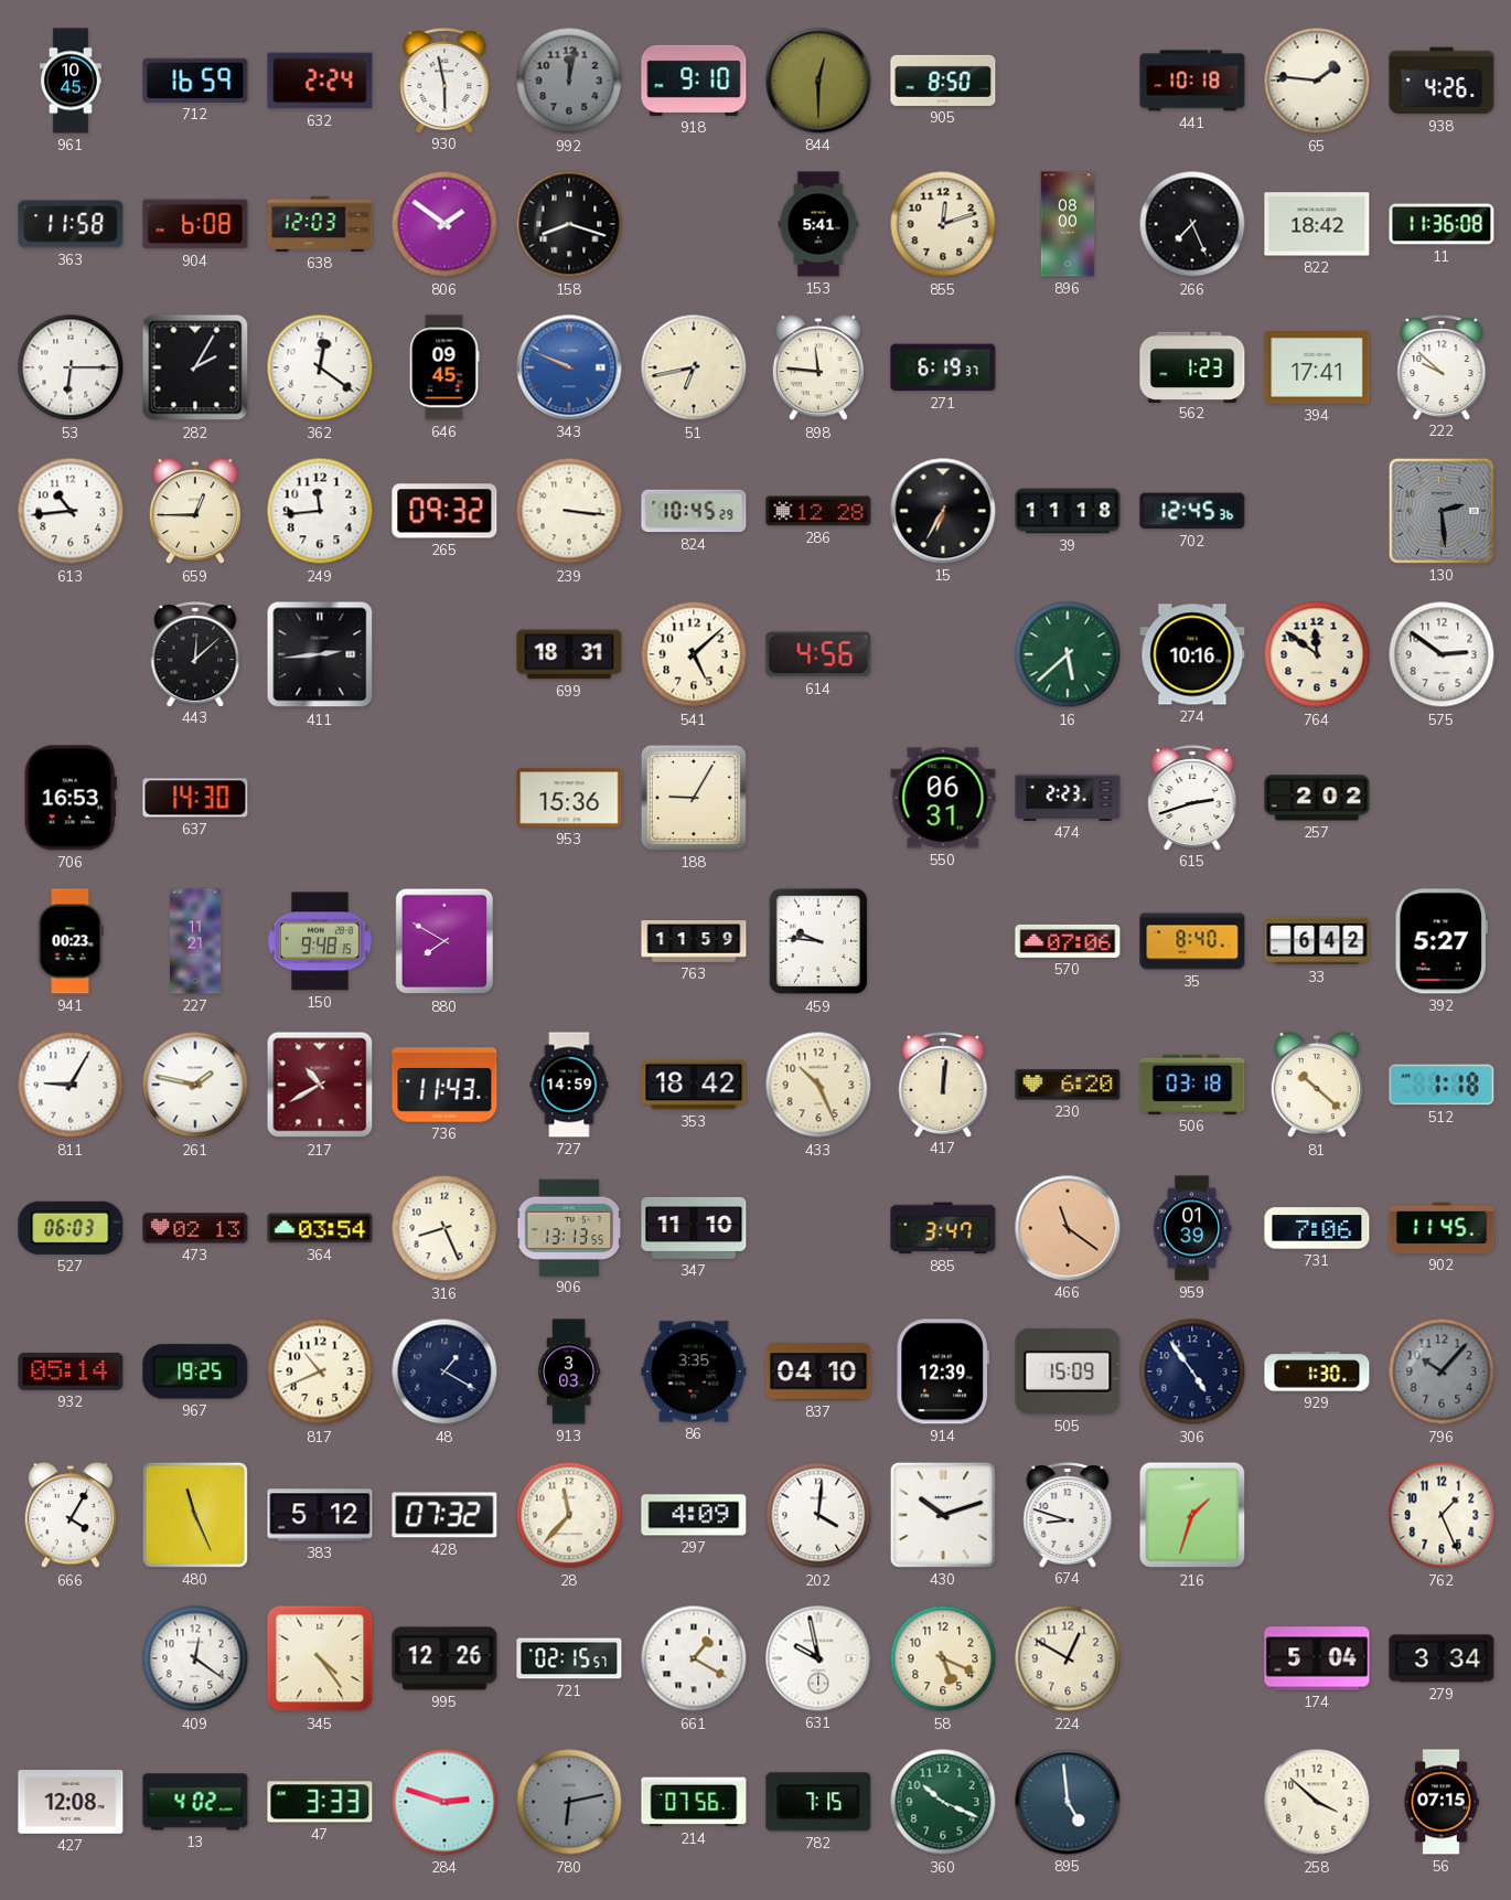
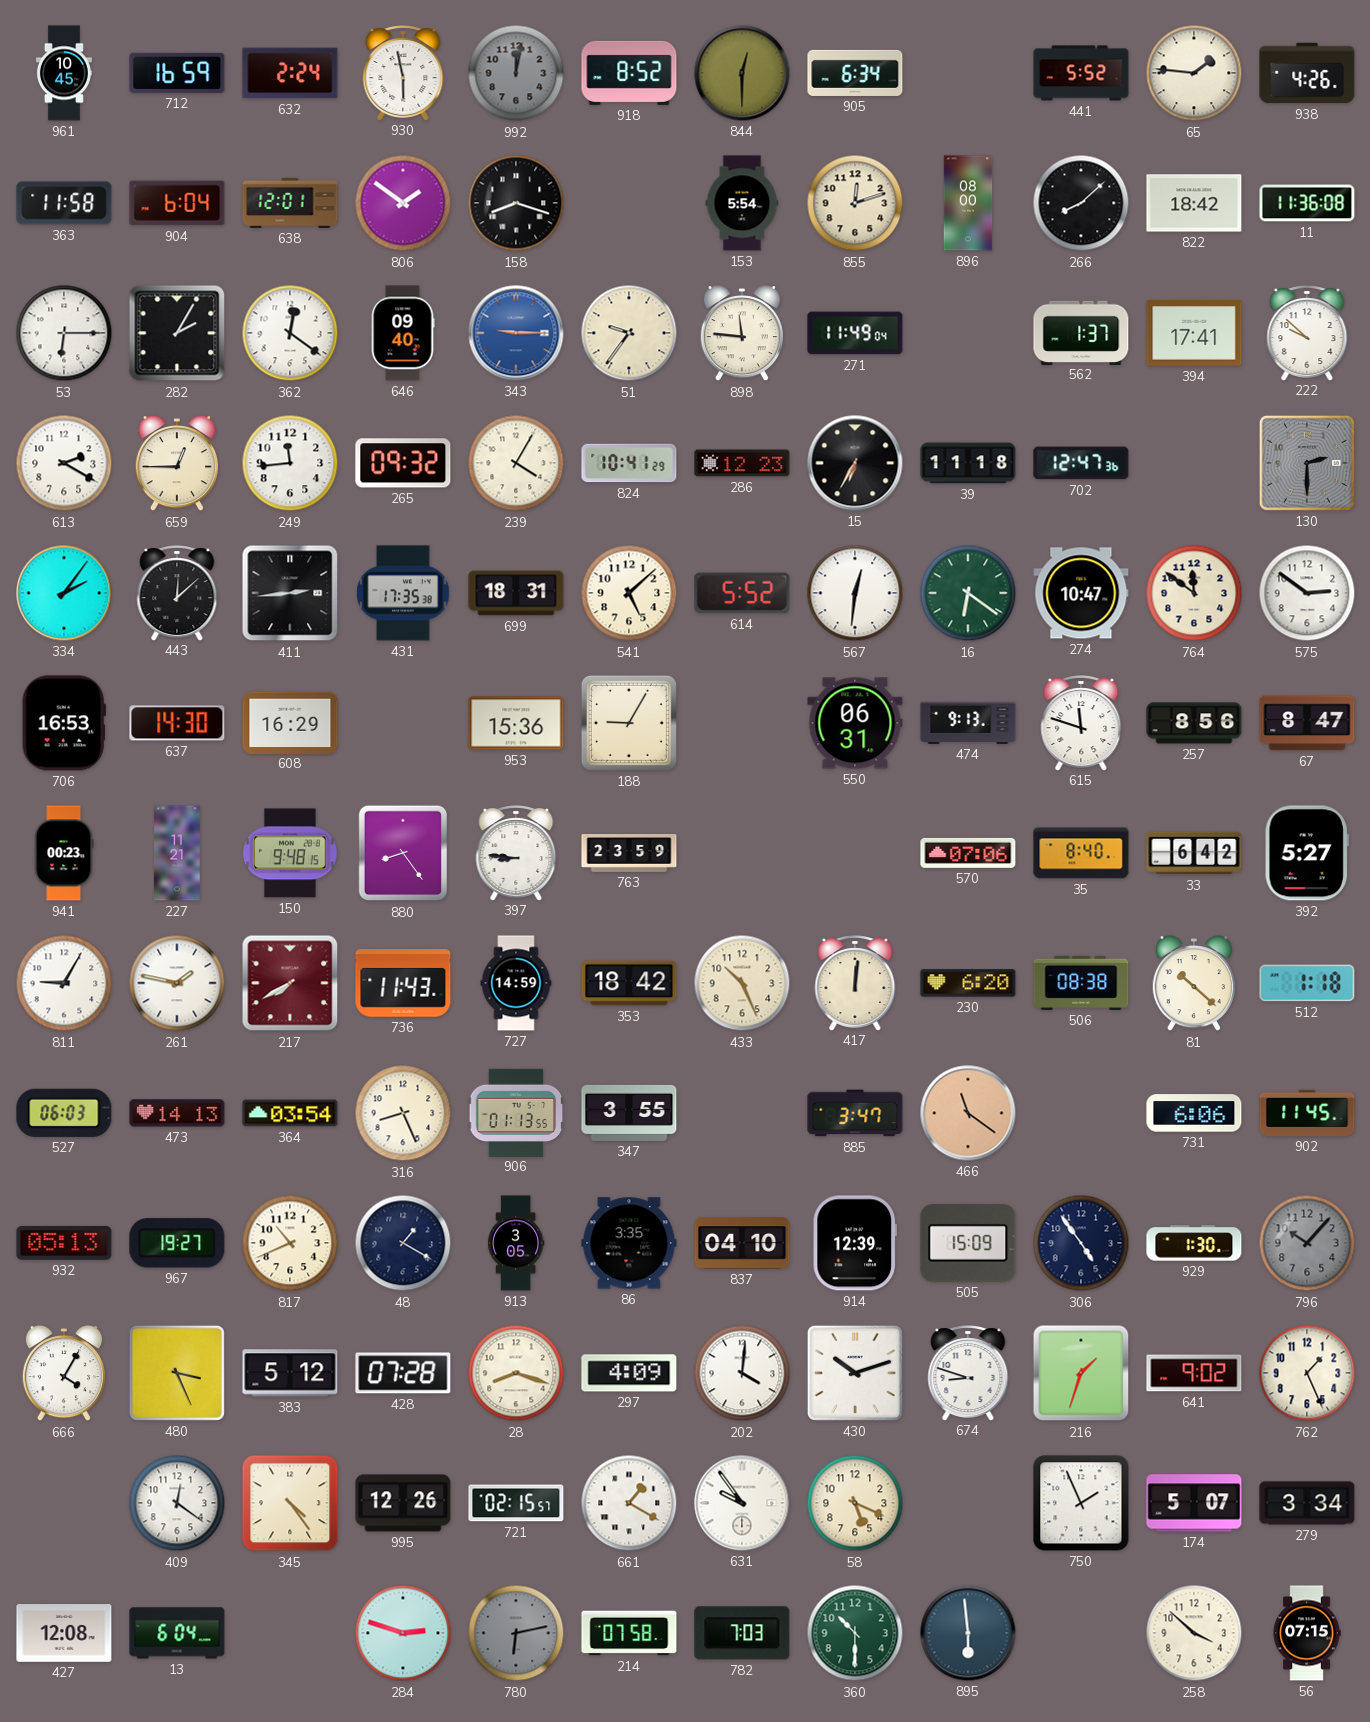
918: 9:10 -> 8:52
905: 8:50 -> 6:34
441: 10:18 -> 5:52
904: 6:08 -> 6:04
638: 12:03 -> 12:01
153: 5:41 -> 5:54
266: 7:26 -> 8:08
646: 09:45 -> 09:40
343: 9:49 -> 9:15
51: 6:43 -> 9:36
271: 6:19 -> 11:49
562: 1:23 -> 1:37
613: 10:44 -> 2:20
239: 3:16 -> 4:05
824: 10:45 -> 10:41
286: 12:28 -> 12:23
702: 12:45 -> 12:47
130: 2:29 -> 2:30
334: none -> 2:06
431: none -> 17:35
614: 4:56 -> 5:52
567: none -> 12:31
16: 5:38 -> 6:21
274: 10:16 -> 10:47
608: none -> 16:29
474: 2:23 -> 9:13
615: 2:42 -> 11:48
257: 2:02 -> 8:56
67: none -> 8:47
880: 7:50 -> 8:24
397: none -> 8:46
763: 11:59 -> 23:59
459: 9:46 -> none
217: 10:40 -> 7:40
506: 03:18 -> 08:38
473: 02:13 -> 14:13
906: 13:13 -> 01:13
347: 11:10 -> 3:55
959: 01:39 -> none
731: 7:06 -> 6:06
932: 05:14 -> 05:13
967: 19:25 -> 19:27
913: 3:03 -> 3:05
480: 11:26 -> 3:26
428: 07:32 -> 07:28
28: 11:37 -> 8:18
641: none -> 9:02
631: 9:58 -> 9:54
224: 12:50 -> none
750: none -> 1:56
174: 5:04 -> 5:07
13: 4:02 -> 6:04
47: 3:33 -> none
214: 07:56 -> 07:58
782: 7:15 -> 7:03
360: 10:19 -> 10:30
895: 4:59 -> 5:59
